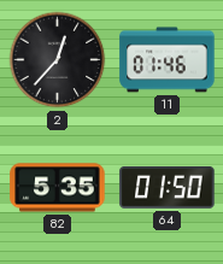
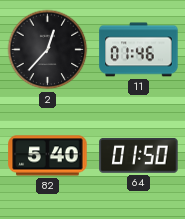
82: 5:35 -> 5:40
